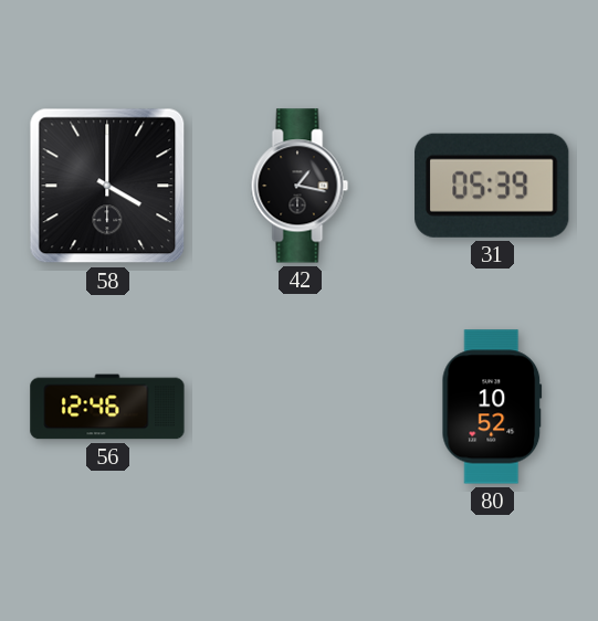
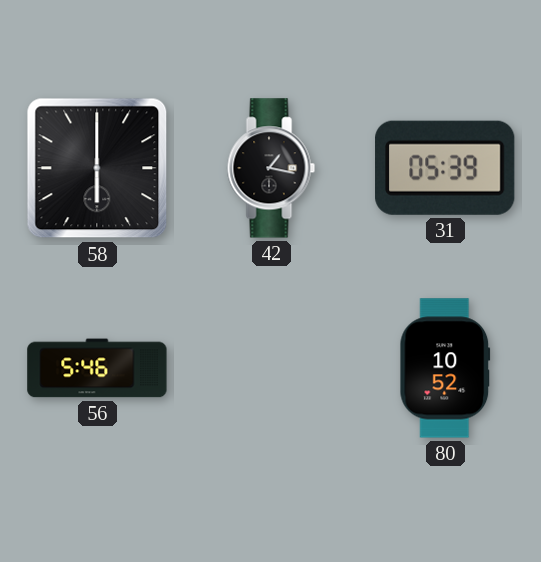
58: 4:00 -> 6:00
56: 12:46 -> 5:46
